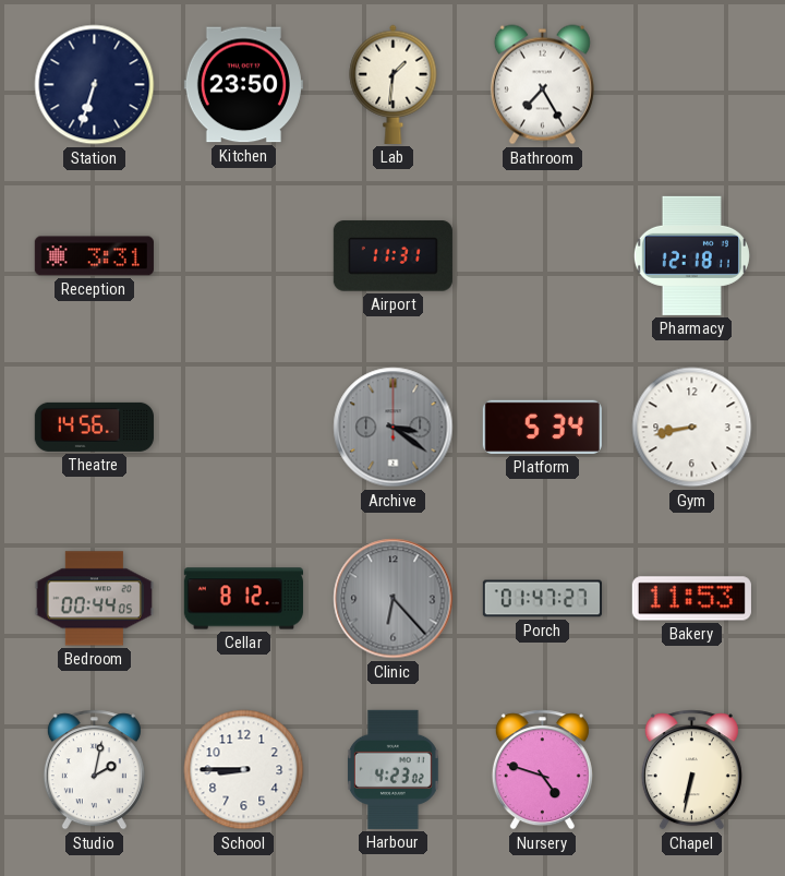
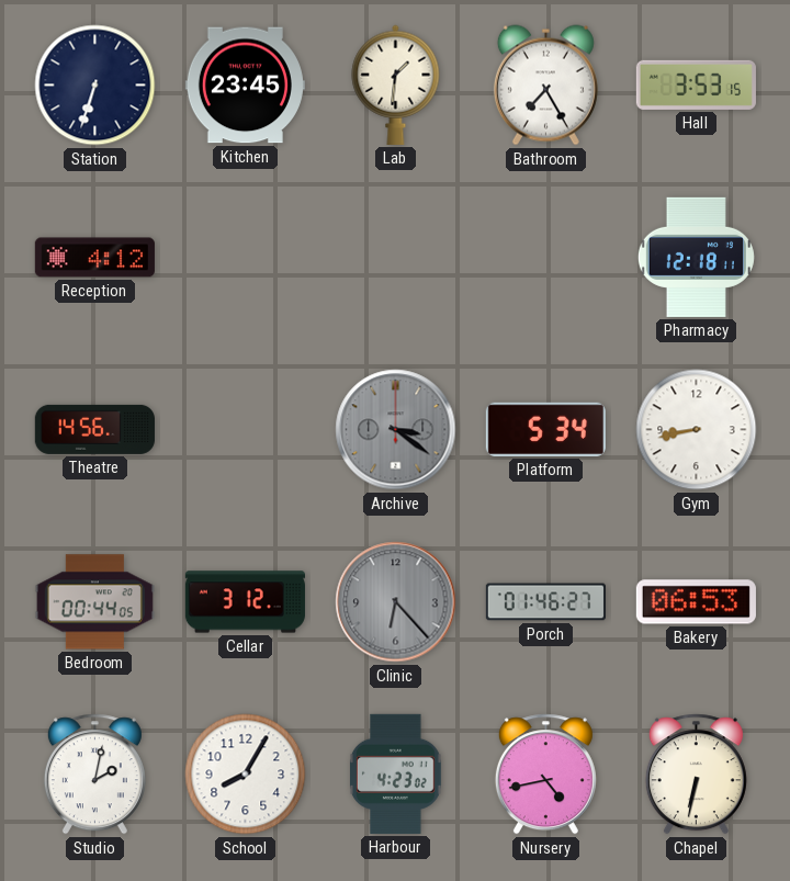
Kitchen: 23:50 -> 23:45
Hall: none -> 3:53
Reception: 3:31 -> 4:12
Airport: 11:31 -> none
Cellar: 8:12 -> 3:12
Porch: 01:47 -> 01:46
Bakery: 11:53 -> 06:53
School: 8:45 -> 8:05
Nursery: 4:48 -> 4:43
